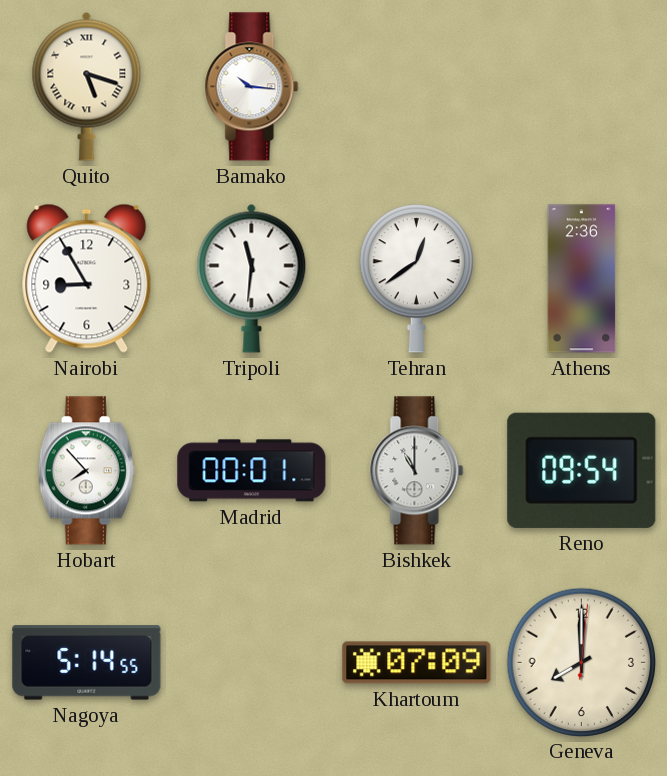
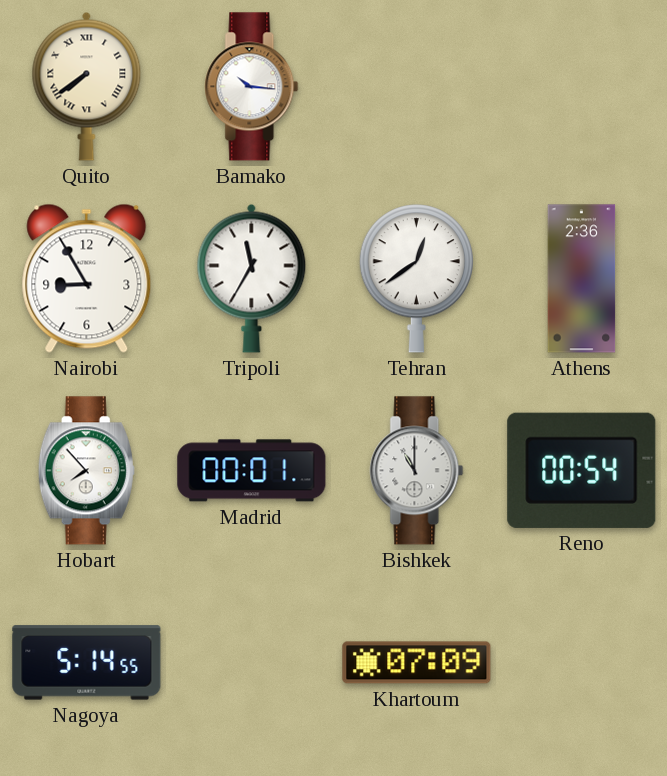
Quito: 5:18 -> 7:39
Tripoli: 11:31 -> 11:35
Reno: 09:54 -> 00:54
Geneva: 8:00 -> none
